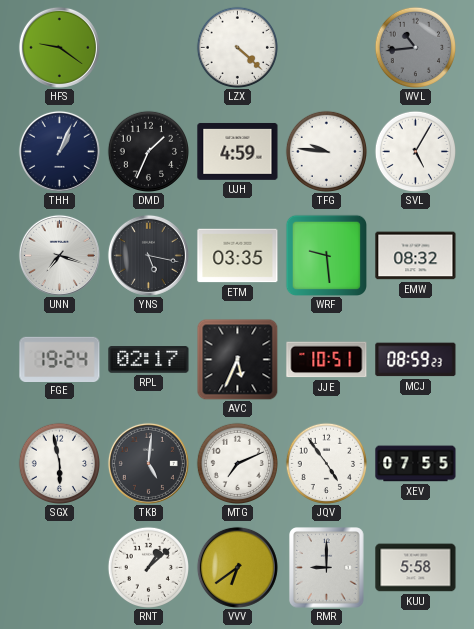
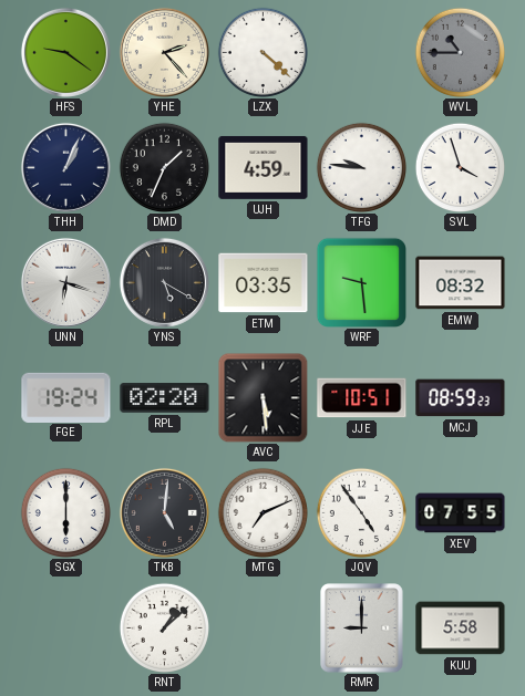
YHE: none -> 2:23
WVL: 10:44 -> 10:45
SVL: 5:05 -> 3:57
UNN: 7:18 -> 6:18
YNS: 5:17 -> 5:20
RPL: 02:17 -> 02:20
AVC: 5:34 -> 5:29
SGX: 5:58 -> 6:00
VVV: 6:39 -> none
